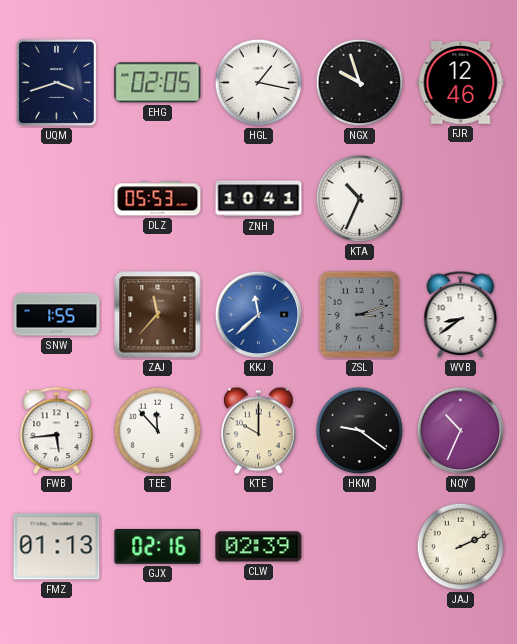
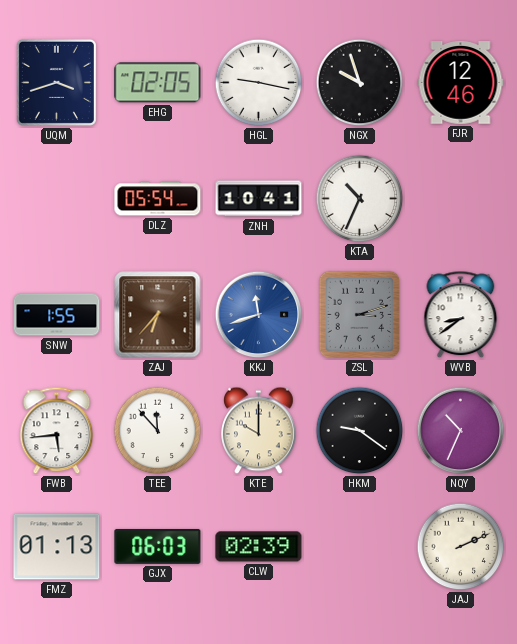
HGL: 1:17 -> 9:17
DLZ: 05:53 -> 05:54
ZAJ: 11:37 -> 6:37
KKJ: 11:38 -> 11:42
GJX: 02:16 -> 06:03
